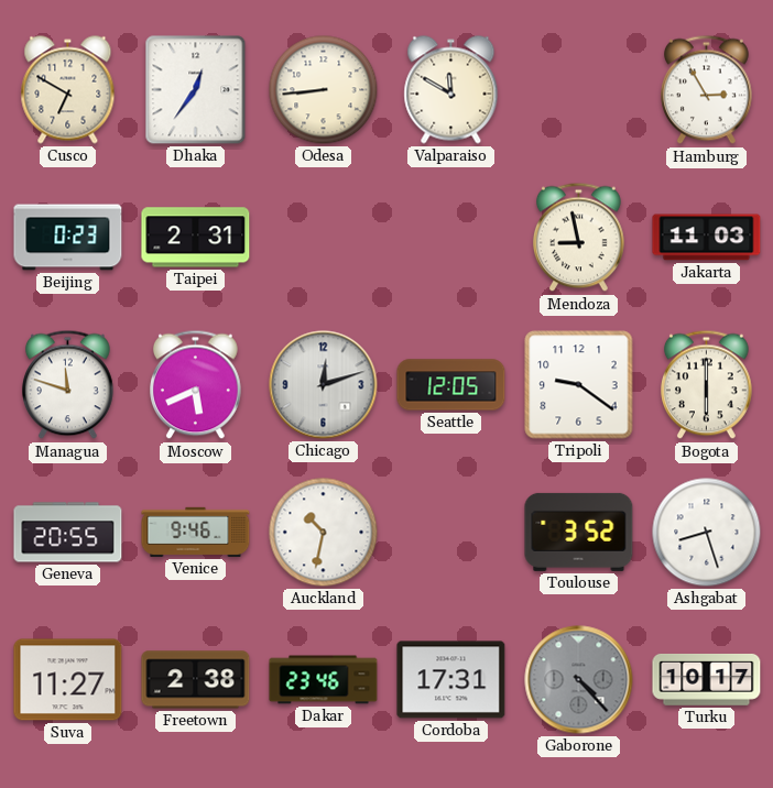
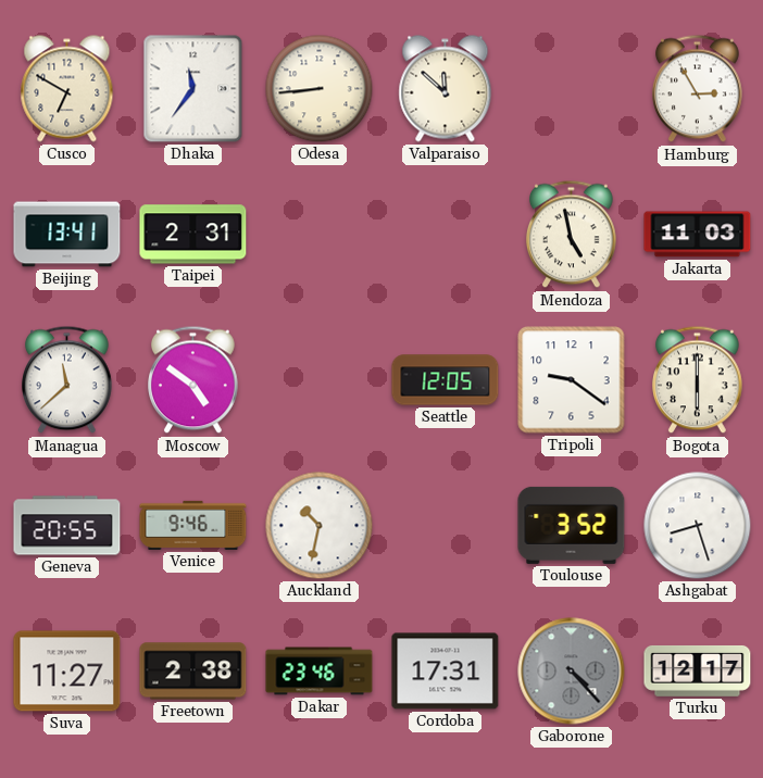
Dhaka: 12:36 -> 11:36
Valparaiso: 11:50 -> 11:52
Beijing: 0:23 -> 13:41
Mendoza: 8:58 -> 4:58
Managua: 11:48 -> 11:38
Moscow: 5:41 -> 4:51
Chicago: 12:12 -> none
Turku: 10:17 -> 12:17
